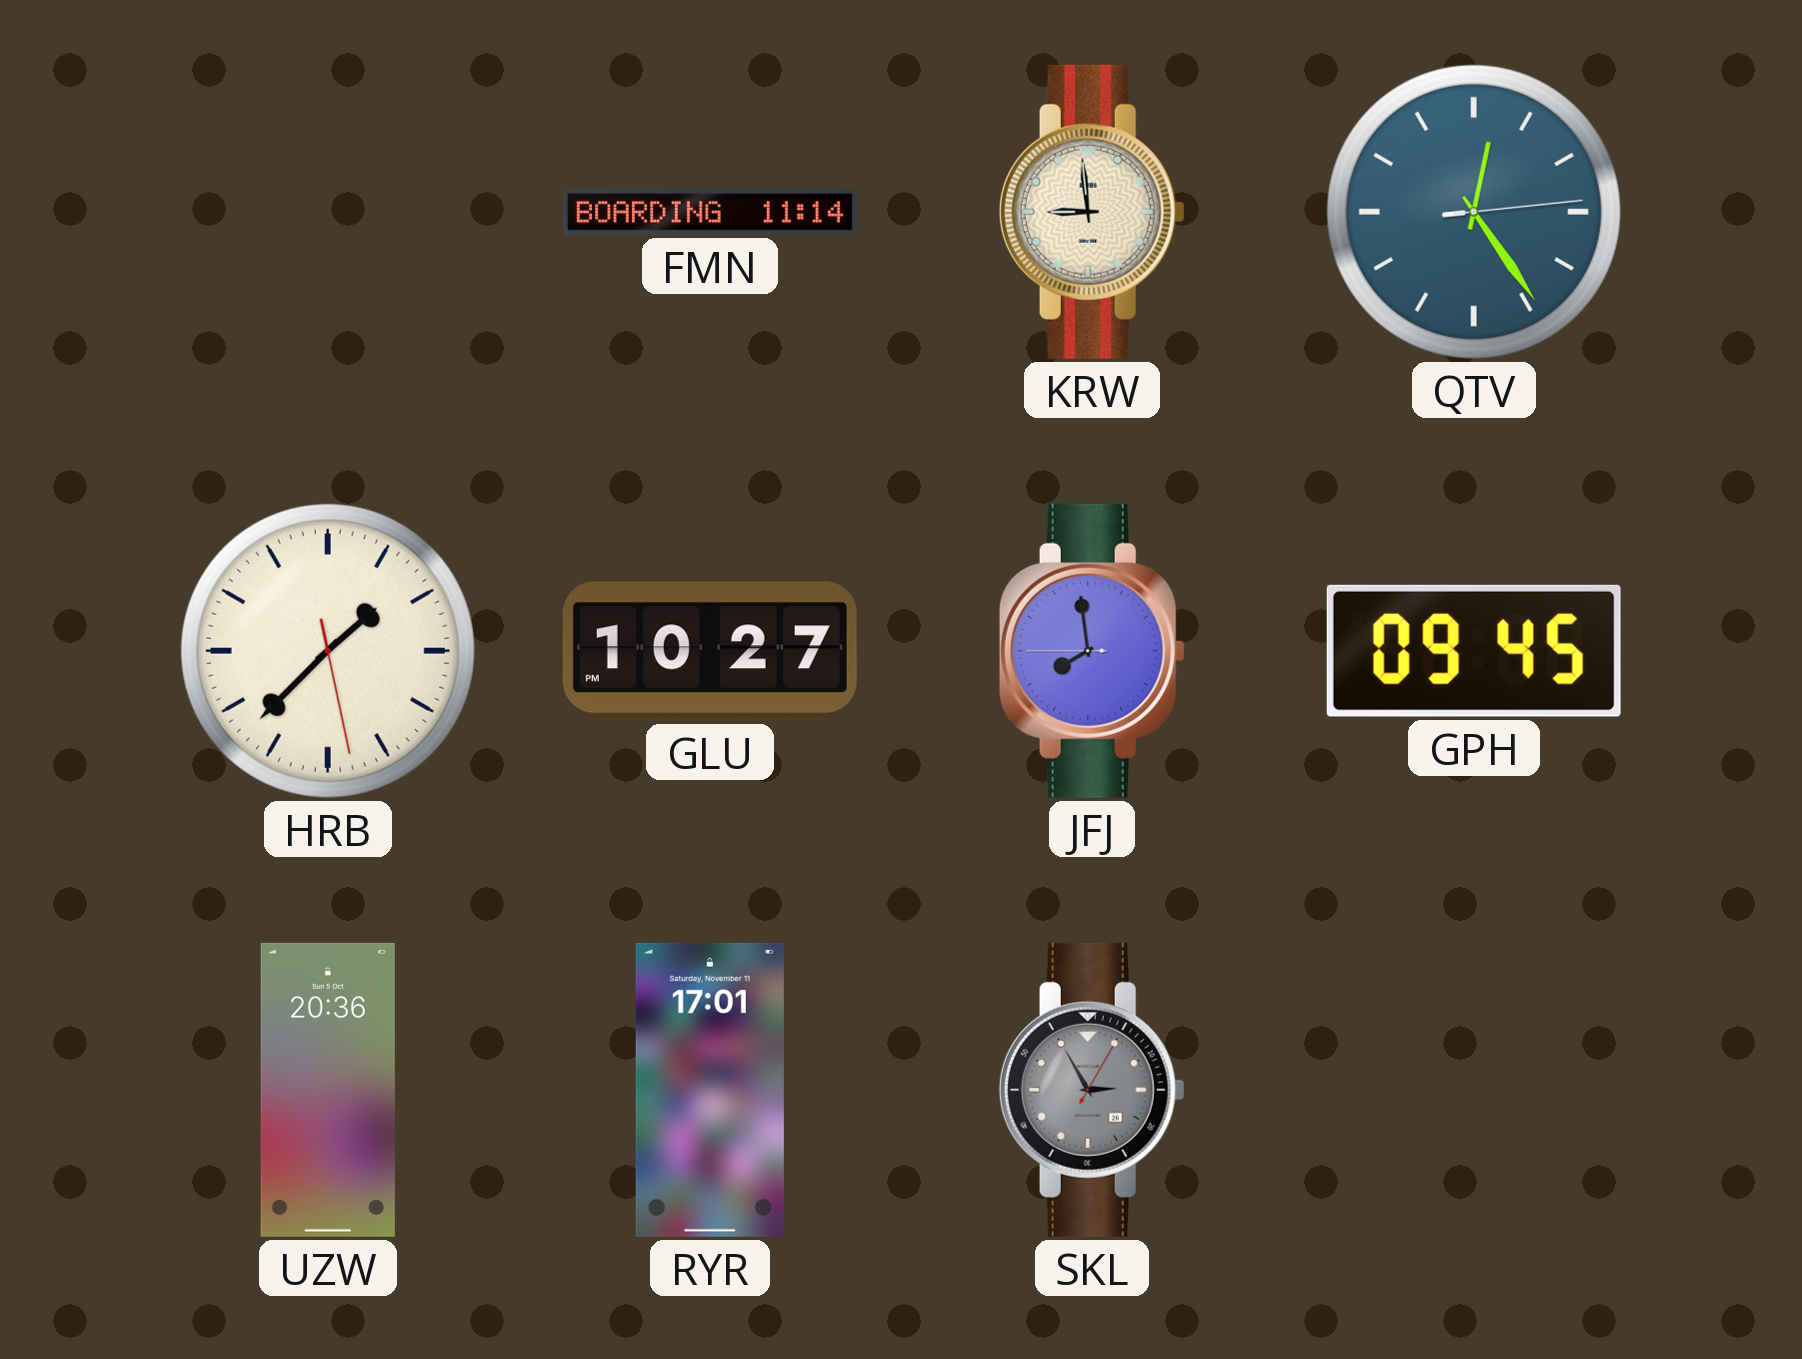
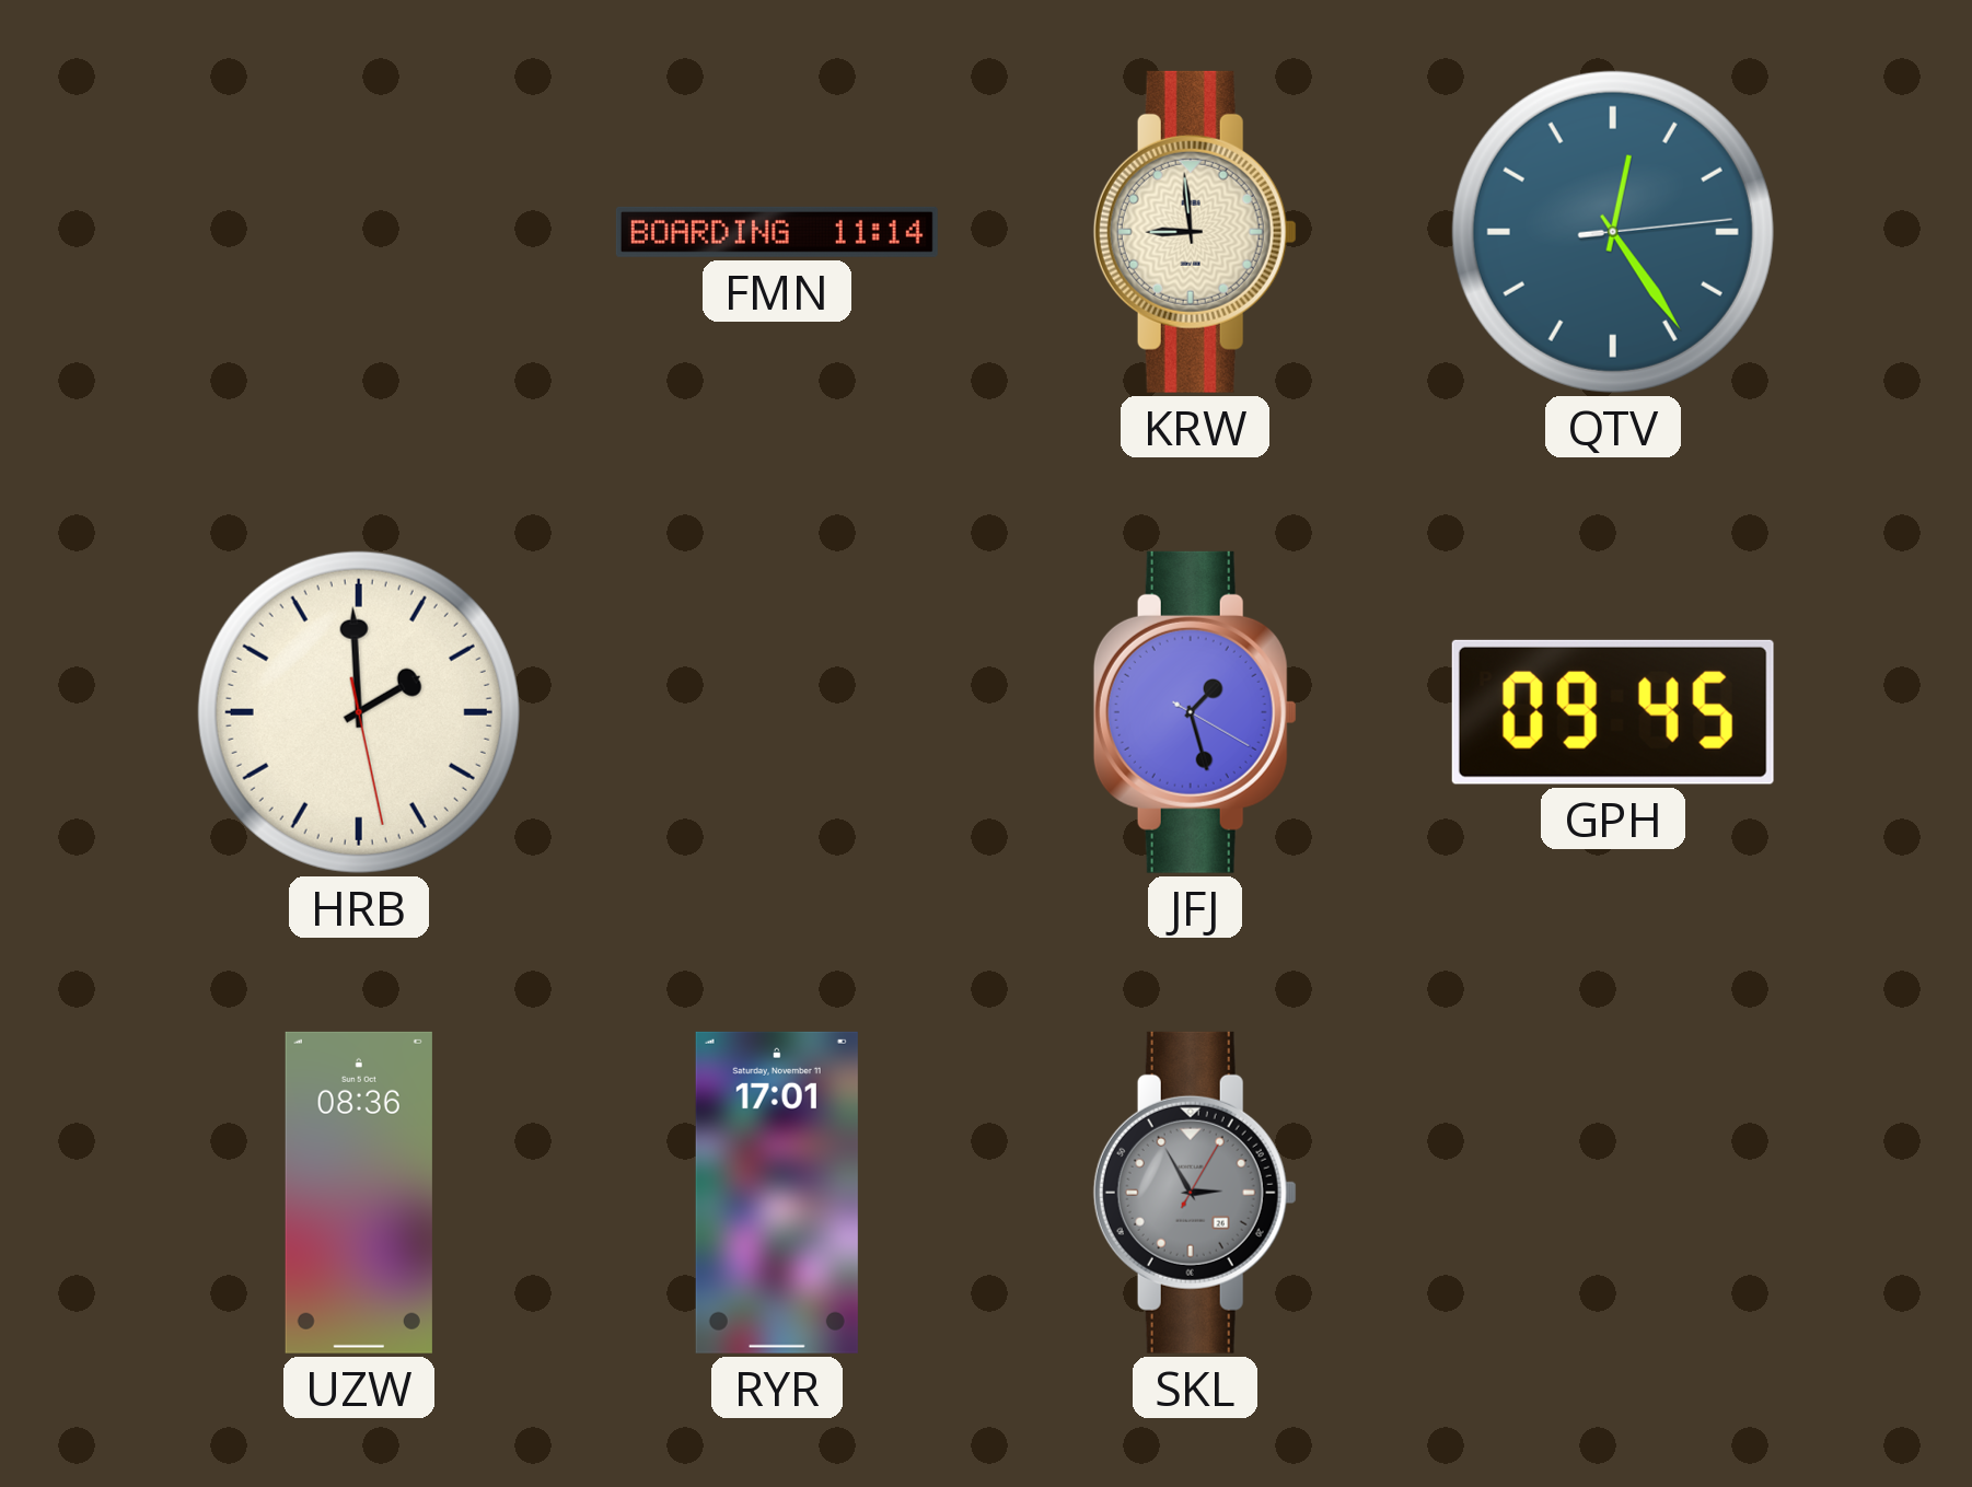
HRB: 1:37 -> 1:59
GLU: 10:27 -> none
JFJ: 7:58 -> 1:27
UZW: 20:36 -> 08:36
